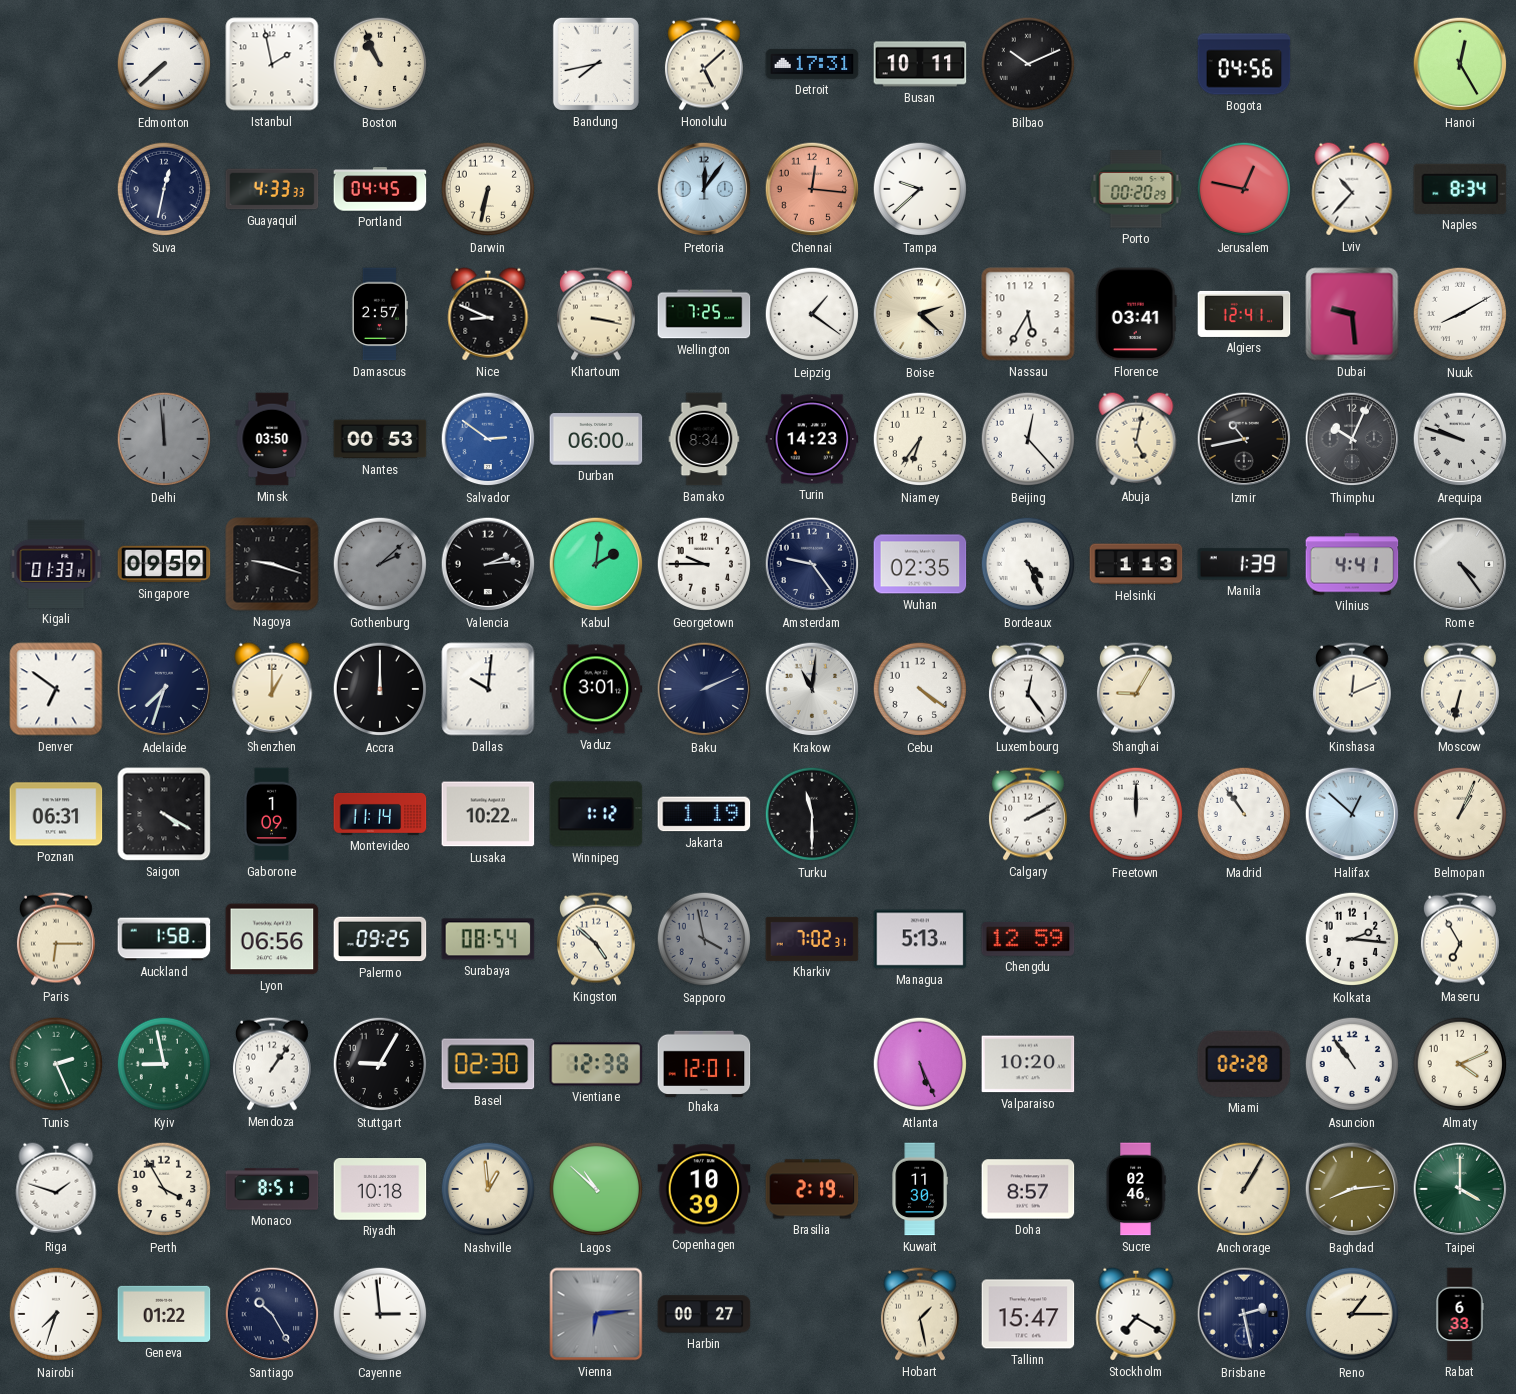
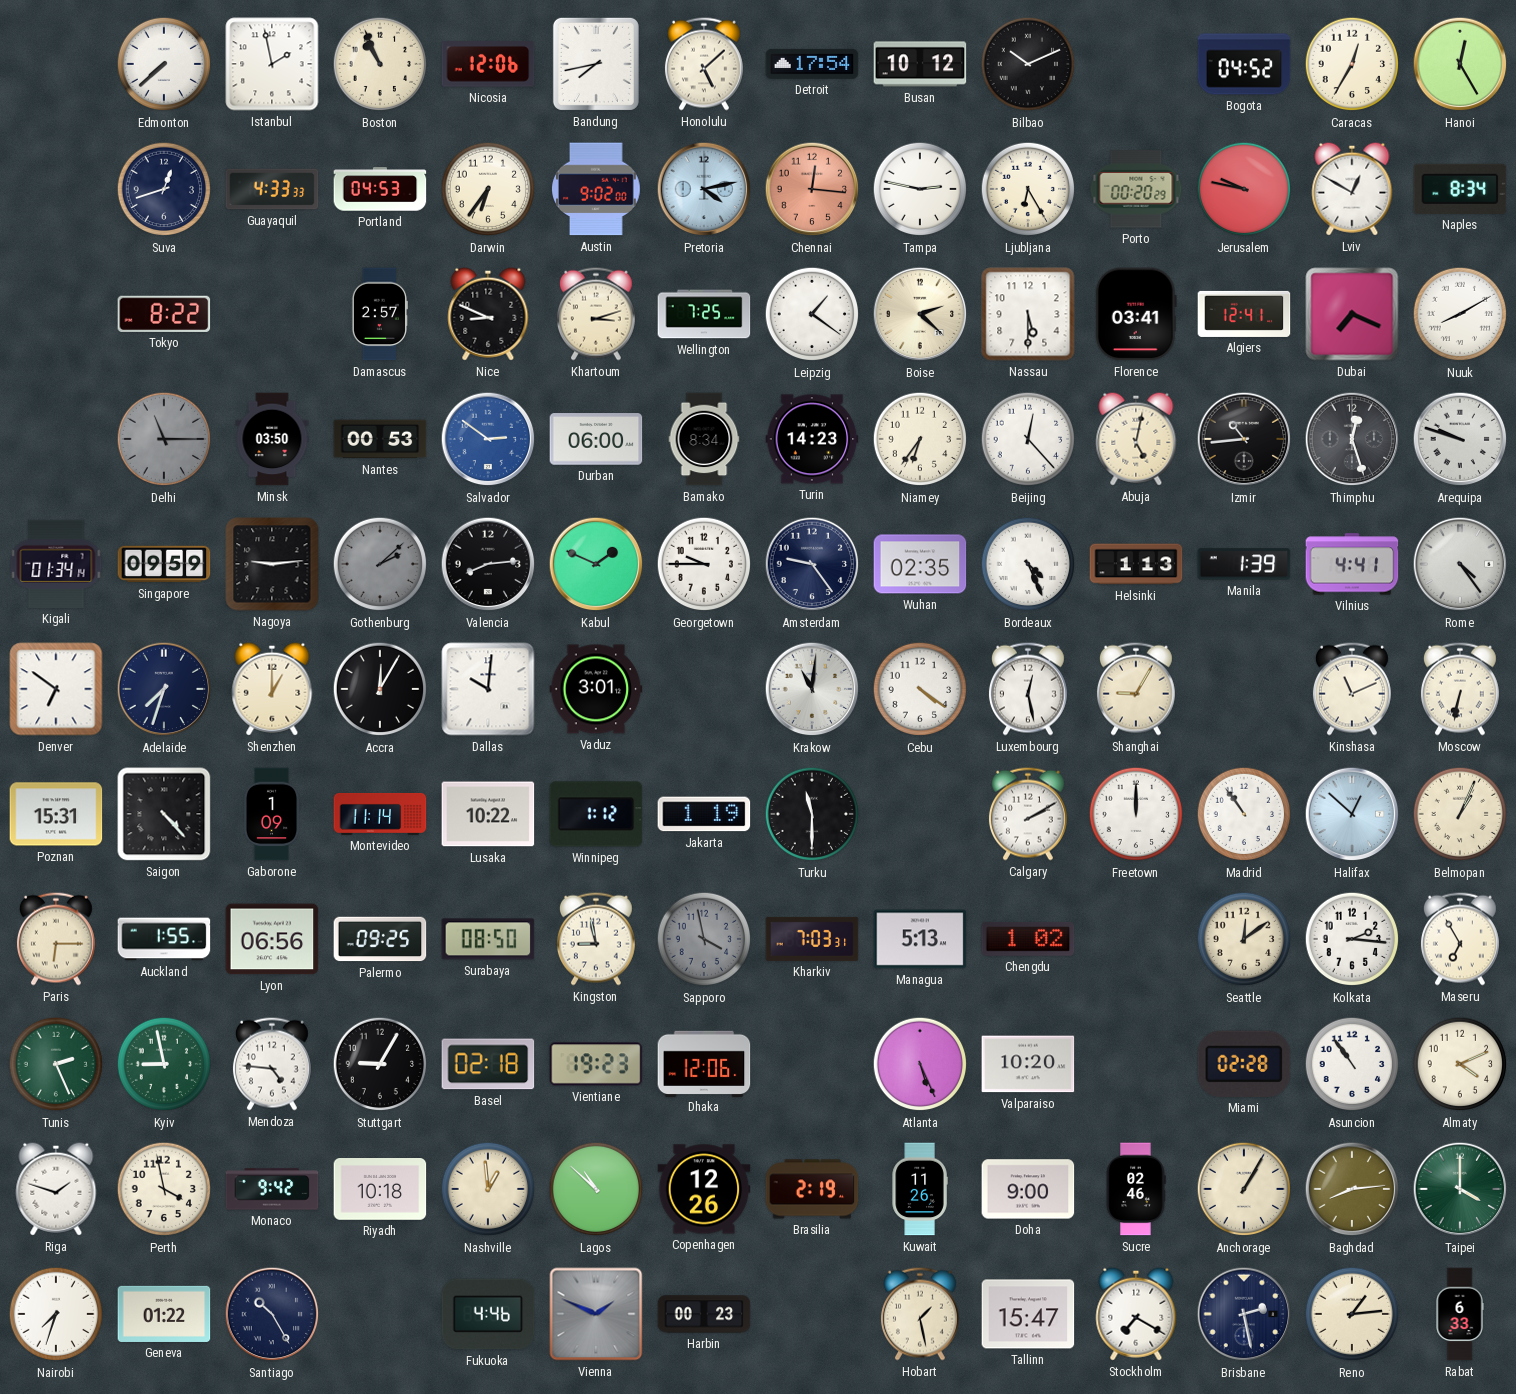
Nicosia: none -> 12:06
Detroit: 17:31 -> 17:54
Busan: 10:11 -> 10:12
Bogota: 04:56 -> 04:52
Caracas: none -> 12:35
Suva: 12:32 -> 12:42
Portland: 04:45 -> 04:53
Darwin: 6:32 -> 6:36
Austin: none -> 9:02
Pretoria: 12:06 -> 4:13
Tampa: 9:38 -> 2:47
Ljubljana: none -> 6:25
Jerusalem: 12:47 -> 9:47
Lviv: 10:37 -> 12:50
Tokyo: none -> 8:22
Khartoum: 3:17 -> 3:12
Nassau: 5:35 -> 5:30
Dubai: 9:29 -> 7:19
Delhi: 11:59 -> 11:15
Izmir: 10:43 -> 10:44
Thimphu: 10:04 -> 12:27
Kigali: 01:33 -> 01:34
Nagoya: 9:18 -> 9:14
Valencia: 2:14 -> 8:14
Kabul: 2:01 -> 1:49
Accra: 12:00 -> 12:05
Baku: 2:11 -> none
Luxembourg: 12:24 -> 12:28
Kinshasa: 12:11 -> 11:11
Poznan: 06:31 -> 15:31
Saigon: 4:20 -> 4:23
Auckland: 1:58 -> 1:55
Surabaya: 08:54 -> 08:50
Kingston: 4:52 -> 8:58
Kharkiv: 7:02 -> 7:03
Chengdu: 12:59 -> 1:02
Seattle: none -> 12:09
Mendoza: 1:06 -> 4:46
Basel: 02:30 -> 02:18
Vientiane: 12:38 -> 19:23
Dhaka: 12:01 -> 12:06
Perth: 3:55 -> 3:58
Monaco: 8:51 -> 9:42
Copenhagen: 10:39 -> 12:26
Kuwait: 11:30 -> 11:26
Doha: 8:57 -> 9:00
Cayenne: 2:59 -> none
Fukuoka: none -> 4:46
Vienna: 6:14 -> 1:49
Harbin: 00:27 -> 00:23
Reno: 1:15 -> 1:14
